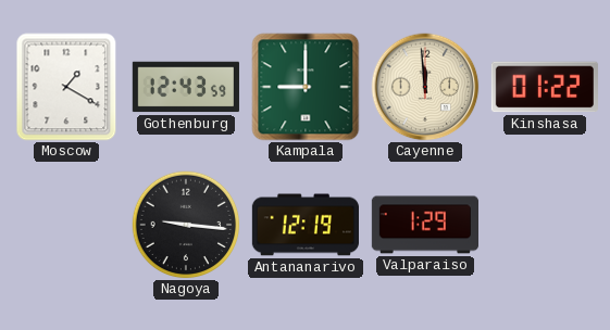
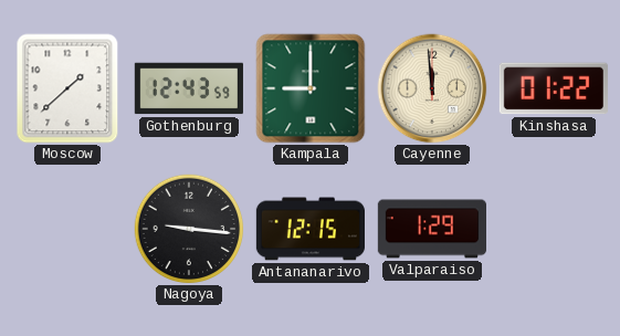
Moscow: 1:20 -> 1:38
Antananarivo: 12:19 -> 12:15
